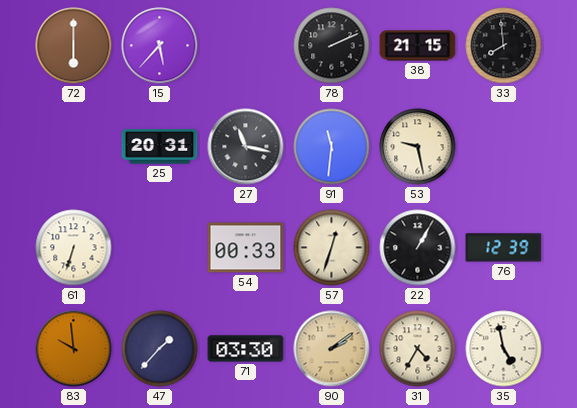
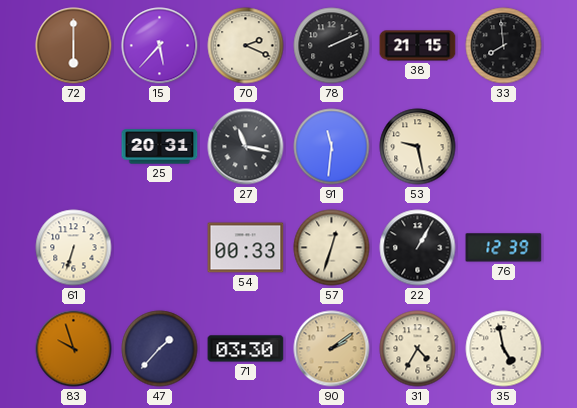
70: none -> 2:19
83: 9:59 -> 9:57
